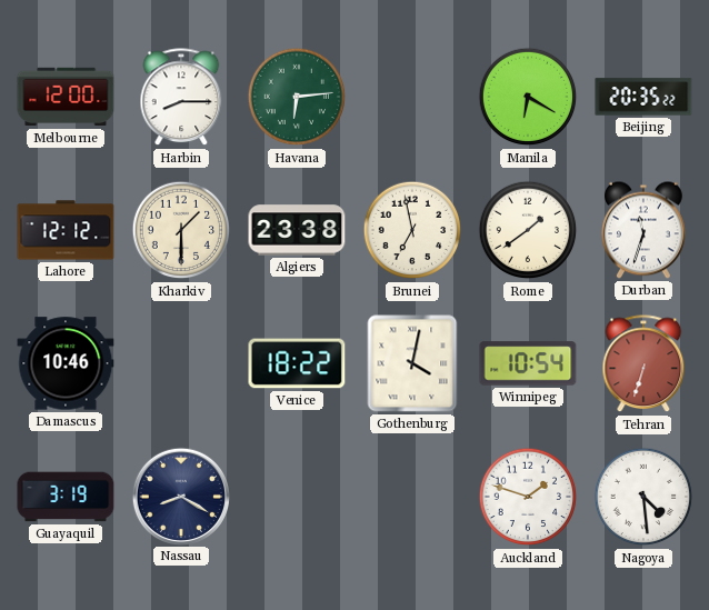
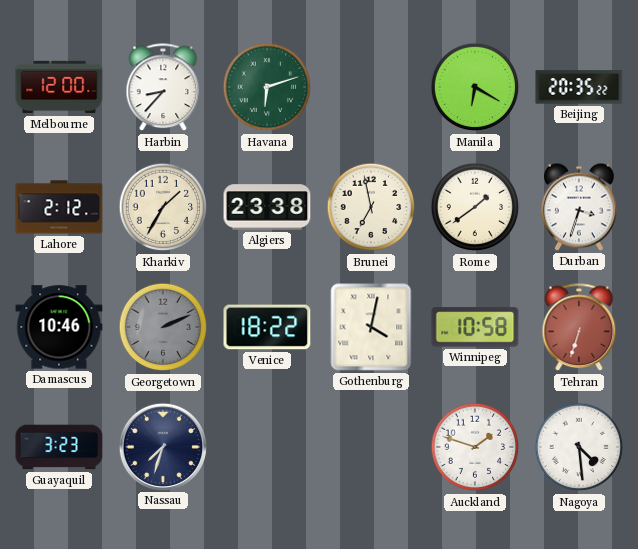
Harbin: 8:15 -> 8:37
Havana: 6:14 -> 6:12
Lahore: 12:12 -> 2:12
Kharkiv: 1:30 -> 1:35
Durban: 11:33 -> 3:33
Georgetown: none -> 2:11
Winnipeg: 10:54 -> 10:58
Guayaquil: 3:19 -> 3:23
Nassau: 8:20 -> 7:33
